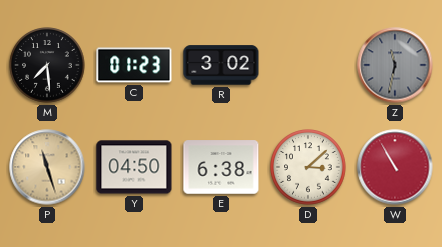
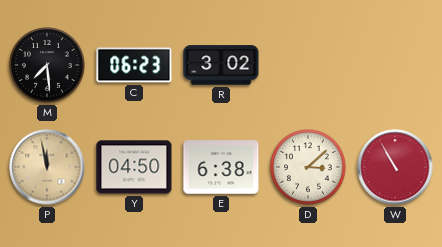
C: 01:23 -> 06:23
Z: 11:32 -> none
P: 11:27 -> 11:58
